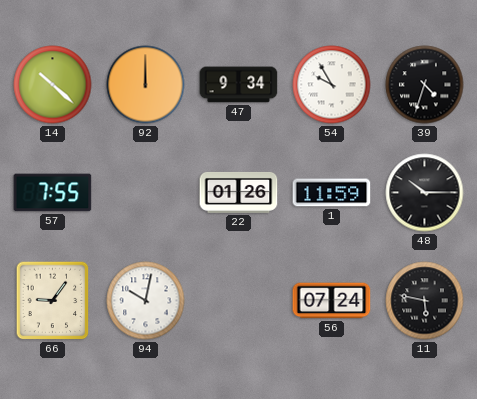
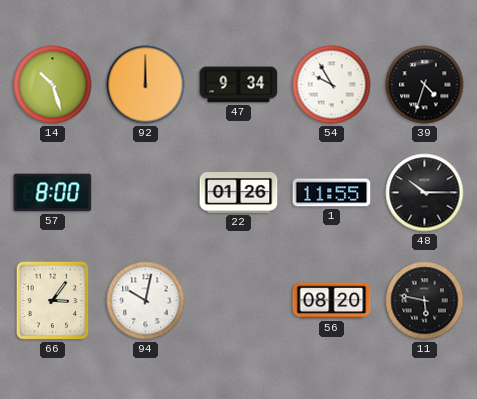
14: 10:22 -> 10:27
57: 7:55 -> 8:00
1: 11:59 -> 11:55
66: 9:06 -> 3:06
56: 07:24 -> 08:20
